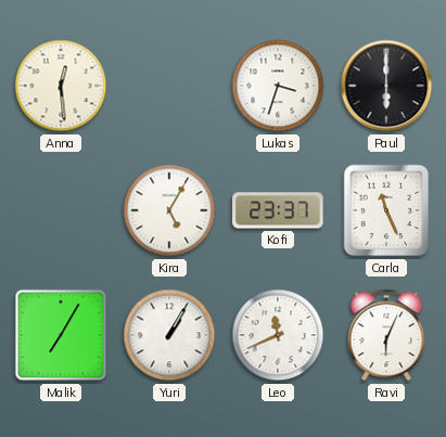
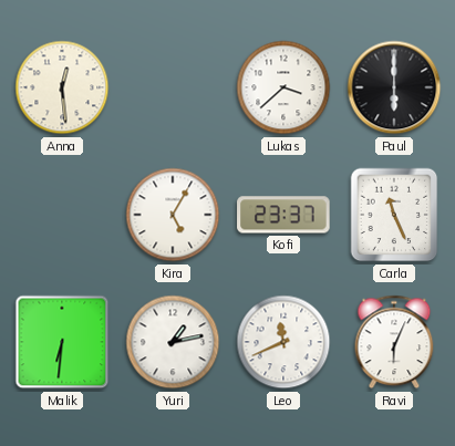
Lukas: 3:33 -> 3:38
Malik: 7:05 -> 6:31
Yuri: 1:05 -> 1:13
